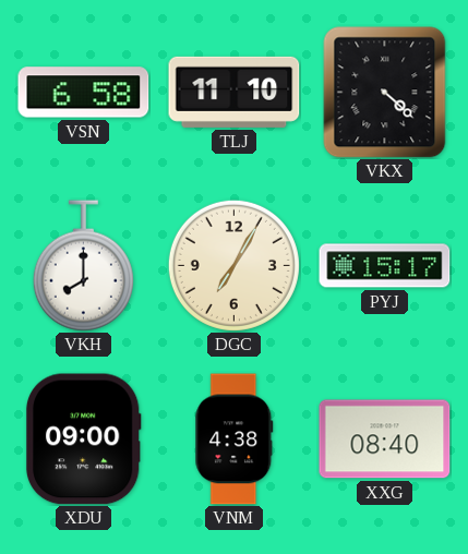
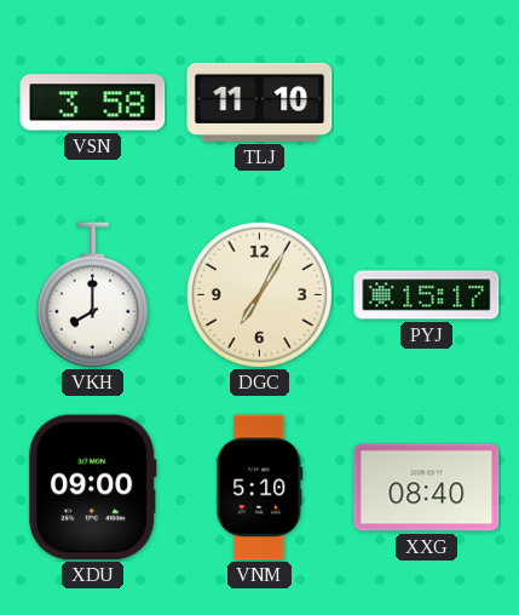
VSN: 6:58 -> 3:58
VKX: 4:22 -> none
VNM: 4:38 -> 5:10
